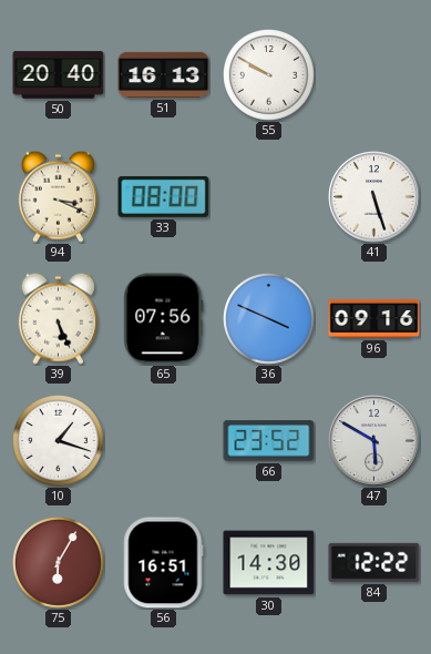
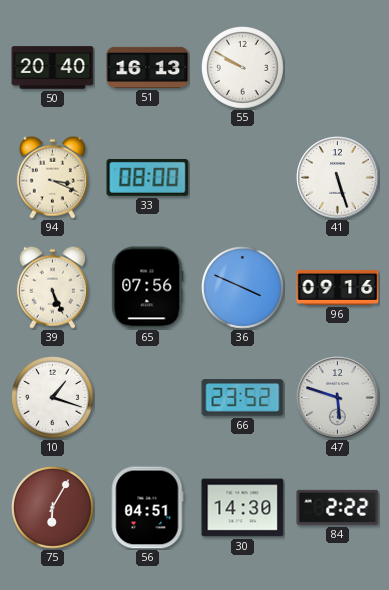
47: 5:50 -> 5:48
56: 16:51 -> 04:51
84: 12:22 -> 2:22
